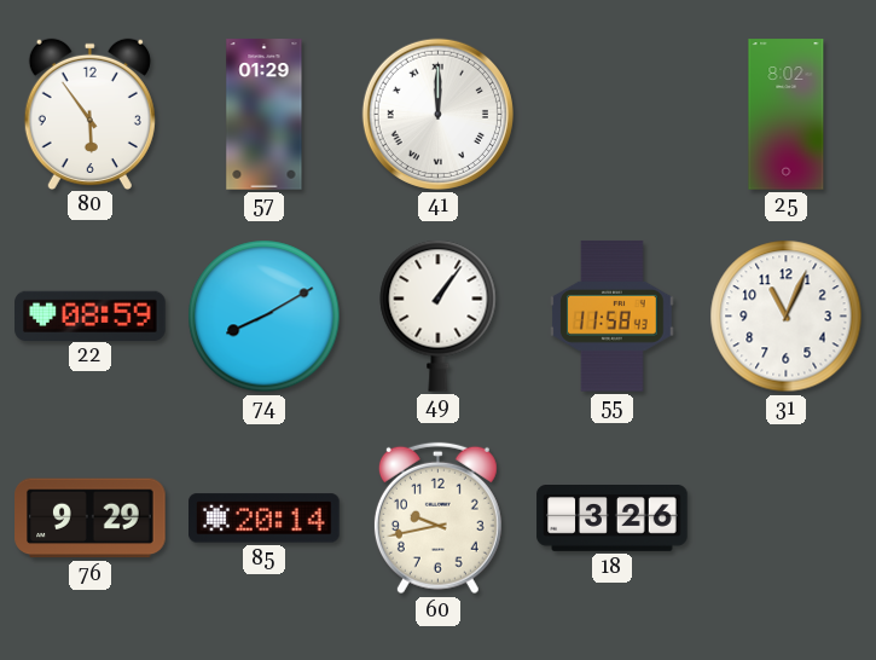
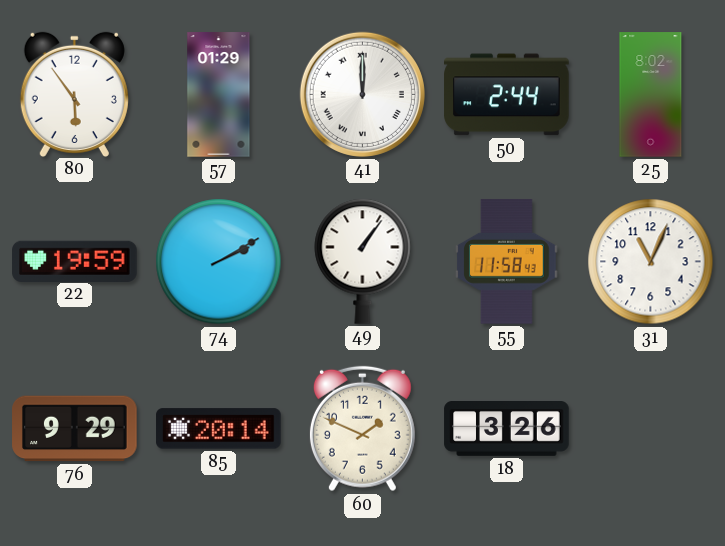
50: none -> 2:44
22: 08:59 -> 19:59
74: 8:10 -> 2:10
60: 9:43 -> 1:49
